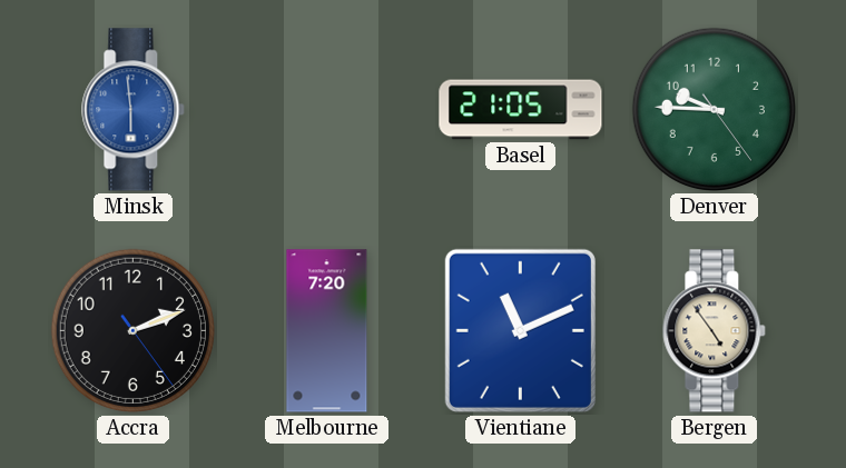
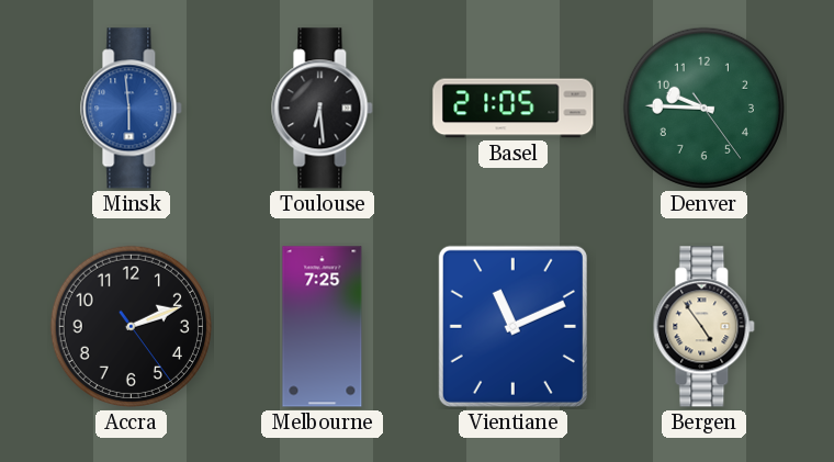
Toulouse: none -> 6:29
Melbourne: 7:20 -> 7:25
